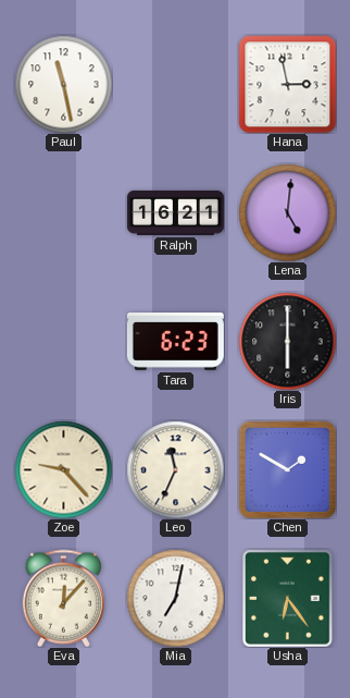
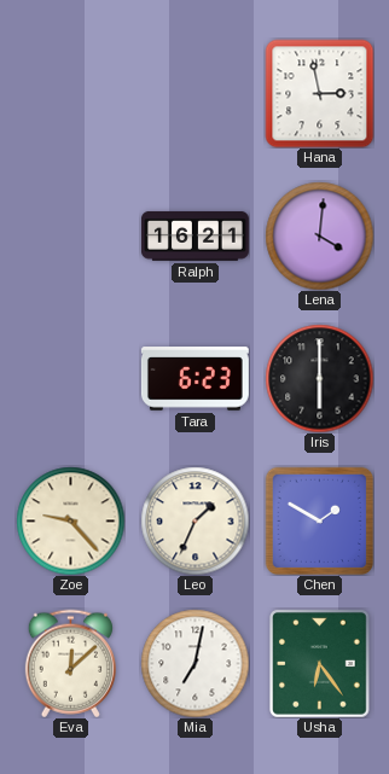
Paul: 11:28 -> none
Lena: 5:01 -> 4:01
Leo: 11:34 -> 1:34
Eva: 12:07 -> 12:08
